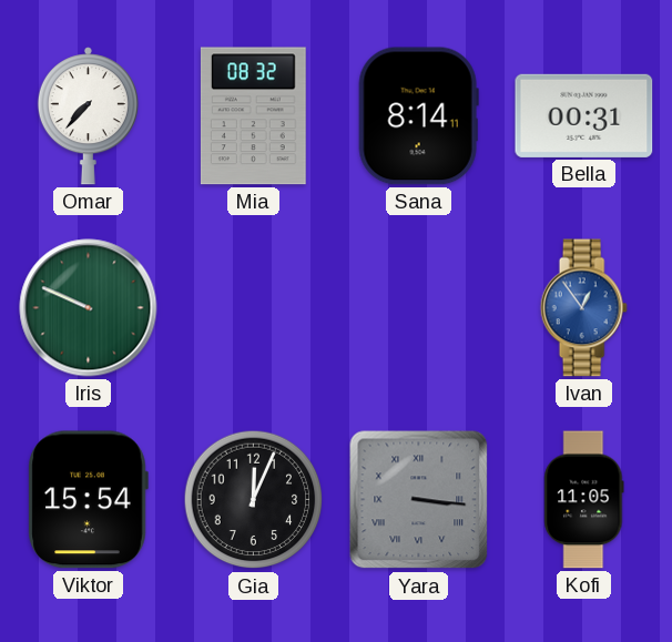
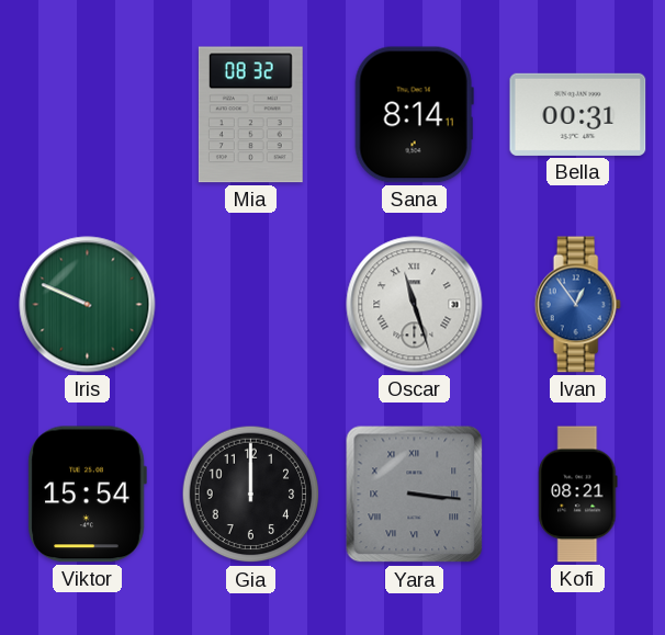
Omar: 7:37 -> none
Oscar: none -> 11:27
Gia: 12:04 -> 12:00
Kofi: 11:05 -> 08:21
